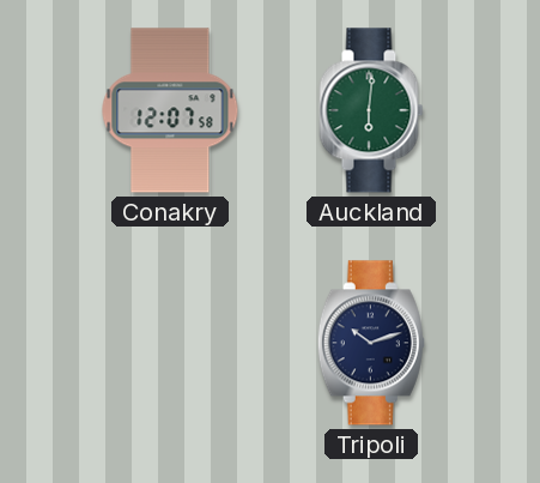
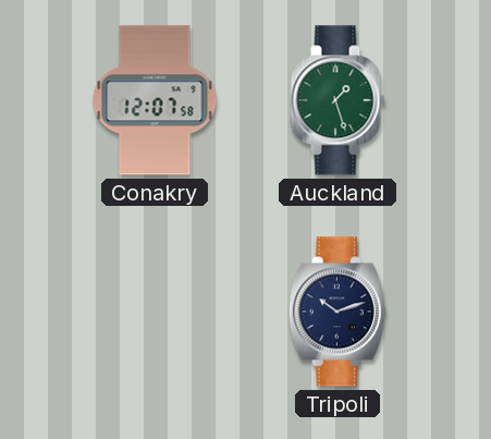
Auckland: 6:01 -> 1:27
